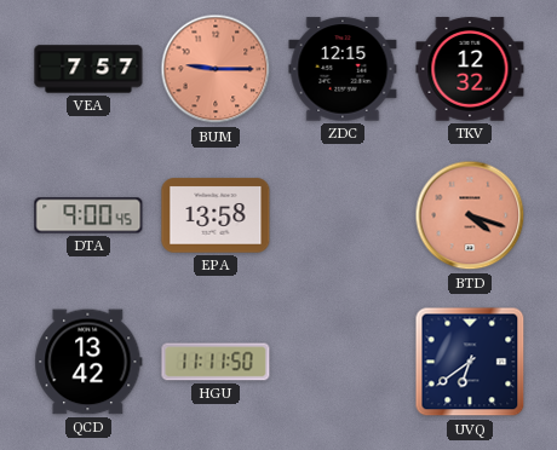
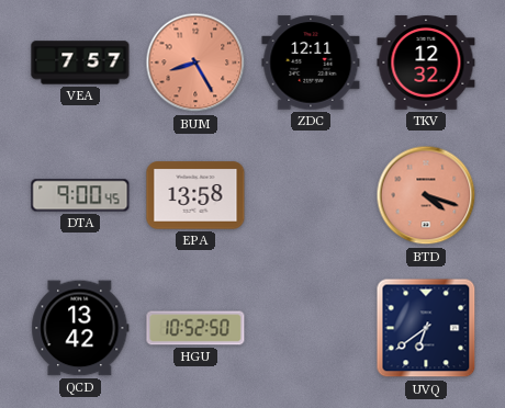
BUM: 9:15 -> 8:25
ZDC: 12:15 -> 12:11
HGU: 11:11 -> 10:52
